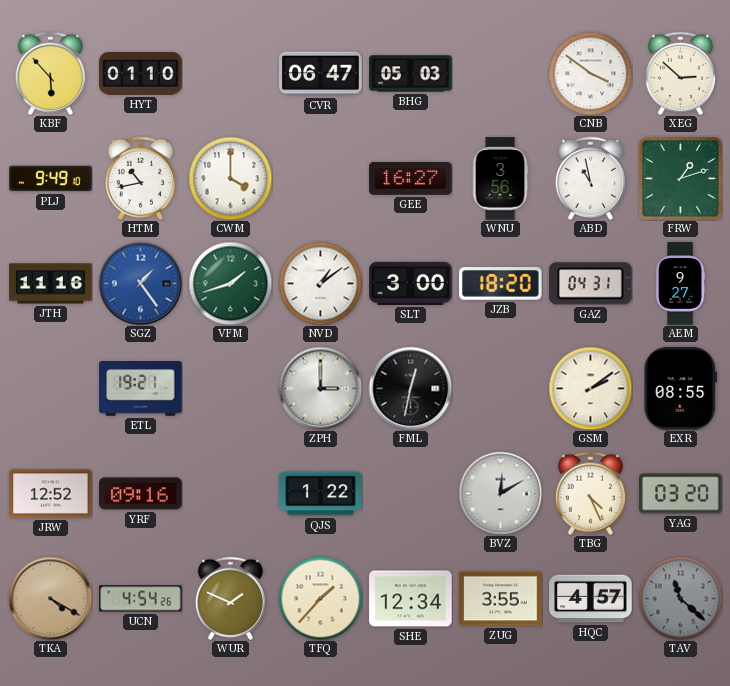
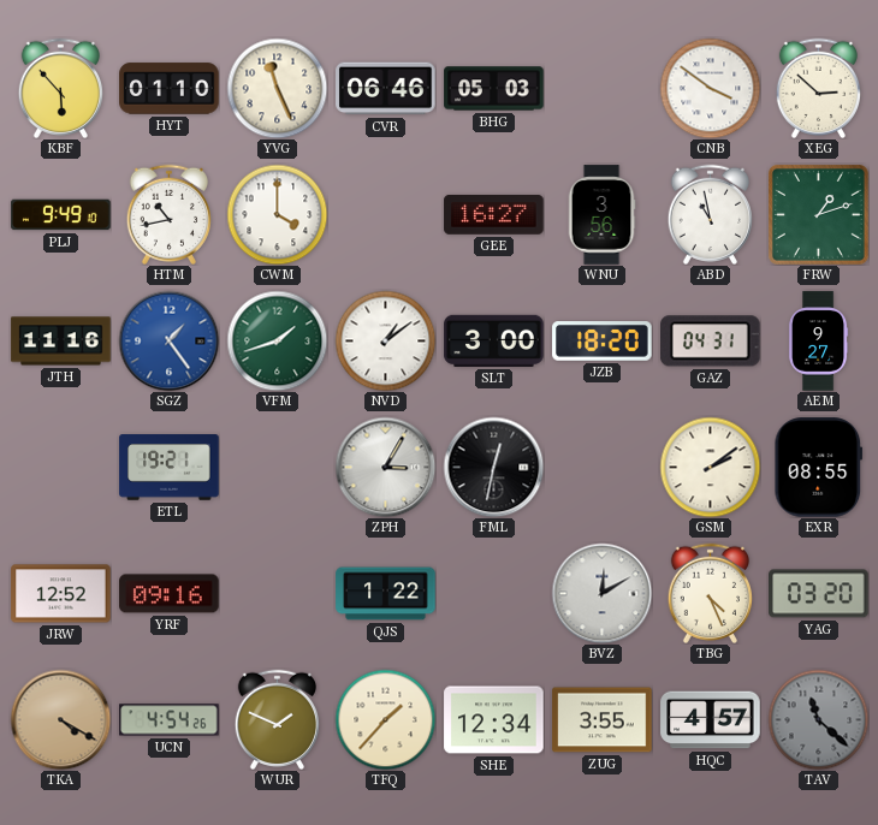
YVG: none -> 11:26
CVR: 06:47 -> 06:46
ZPH: 3:00 -> 3:05
